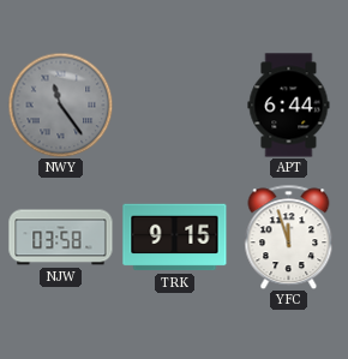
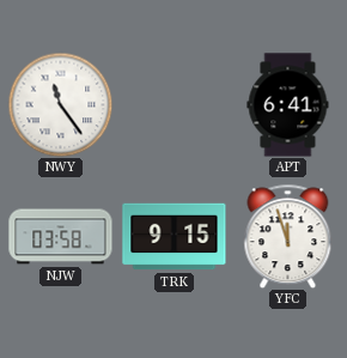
NWY dial: grey -> white
APT: 6:44 -> 6:41
